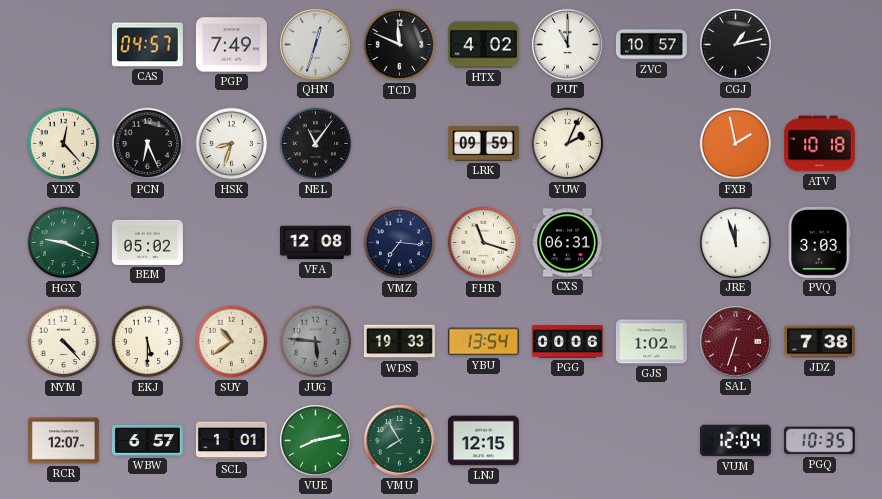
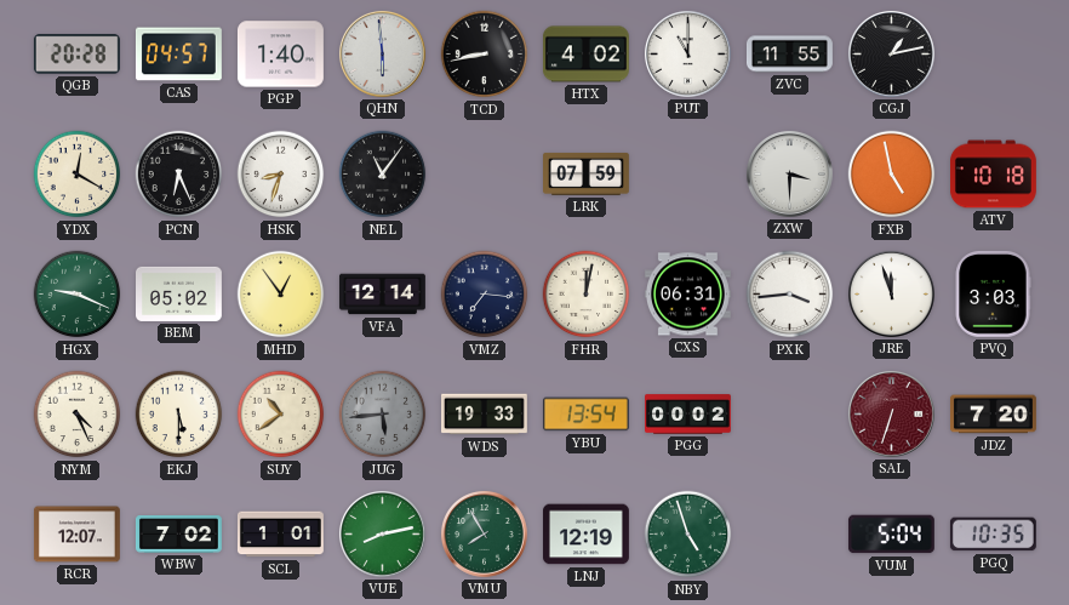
QGB: none -> 20:28
PGP: 7:49 -> 1:40
QHN: 12:33 -> 5:59
TCD: 11:49 -> 8:43
ZVC: 10:57 -> 11:55
YDX: 12:23 -> 12:20
LRK: 09:59 -> 07:59
YUW: 2:04 -> none
ZXW: none -> 3:30
FXB: 1:58 -> 4:58
MHD: none -> 12:54
VFA: 12:08 -> 12:14
FHR: 11:18 -> 12:02
PXK: none -> 3:44
NYM: 4:23 -> 4:26
JUG: 5:46 -> 5:44
PGG: 00:06 -> 00:02
GJS: 1:02 -> none
JDZ: 7:38 -> 7:20
WBW: 6:57 -> 7:02
LNJ: 12:15 -> 12:19
NBY: none -> 4:57
VUM: 12:04 -> 5:04
